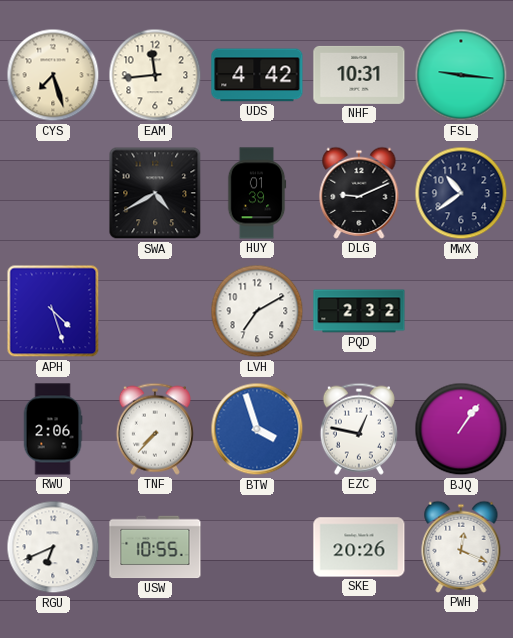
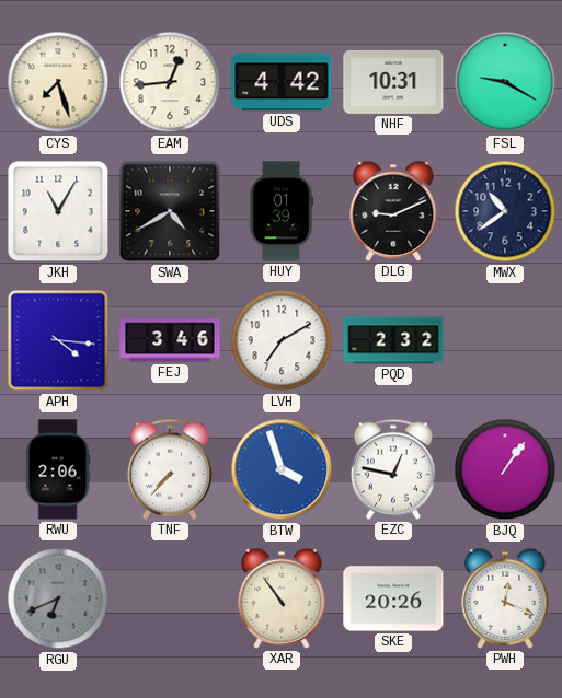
EAM: 11:44 -> 12:44
FSL: 9:16 -> 9:20
JKH: none -> 11:05
APH: 4:27 -> 4:16
FEJ: none -> 3:46
RGU dial: white -> grey
USW: 10:55 -> none
XAR: none -> 10:54
